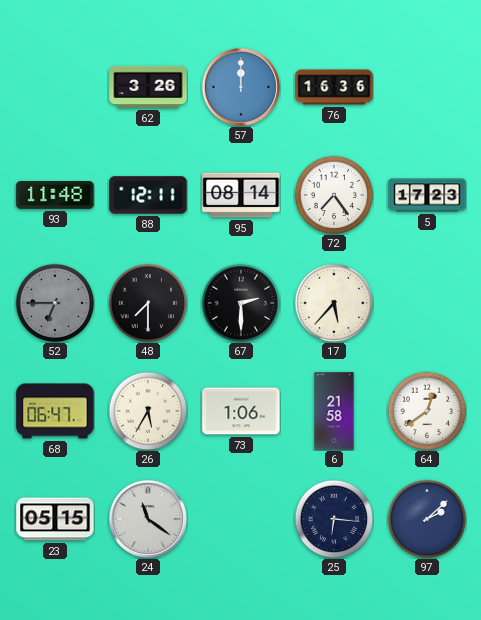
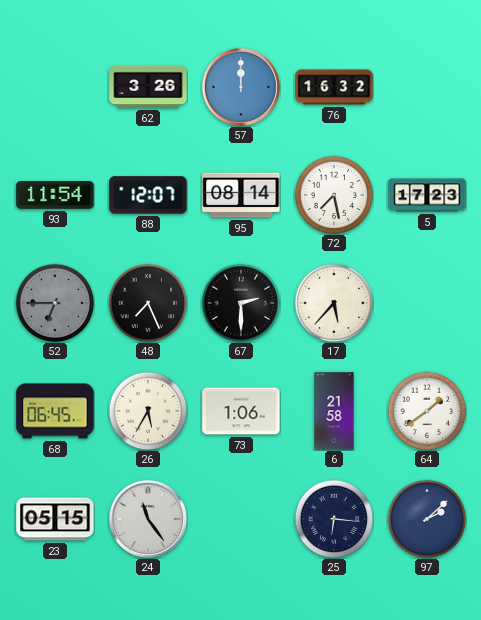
76: 16:36 -> 16:32
93: 11:48 -> 11:54
88: 12:11 -> 12:07
72: 7:24 -> 7:28
48: 7:30 -> 7:26
68: 06:47 -> 06:45
64: 12:39 -> 1:39
24: 11:21 -> 11:24
